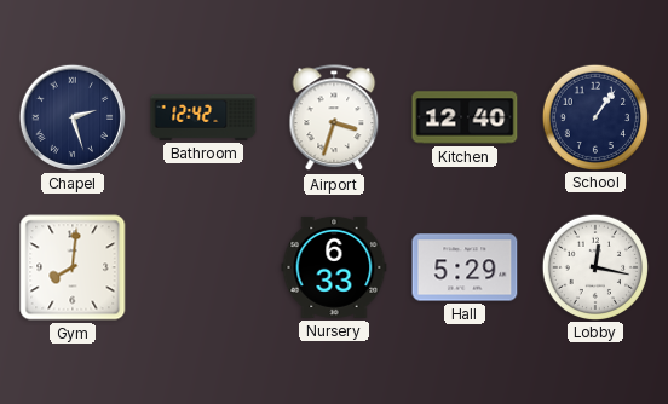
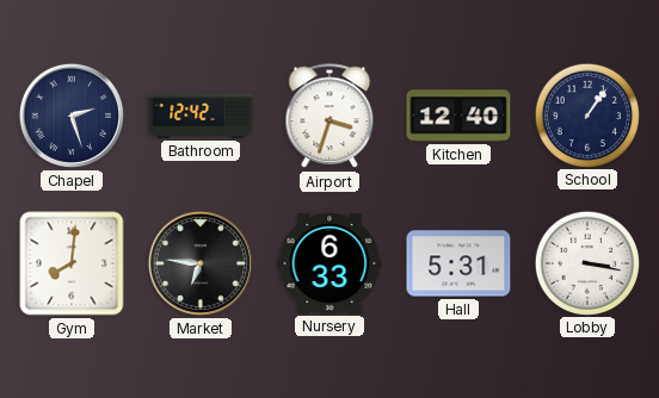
Market: none -> 6:46
Hall: 5:29 -> 5:31
Lobby: 12:17 -> 3:17
